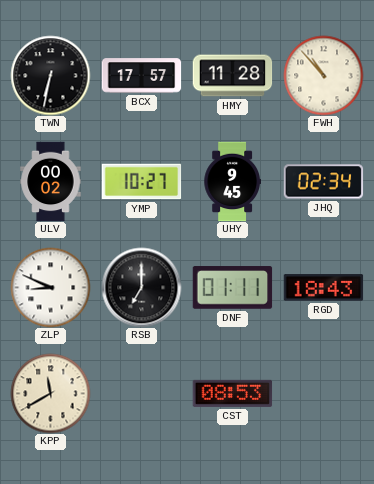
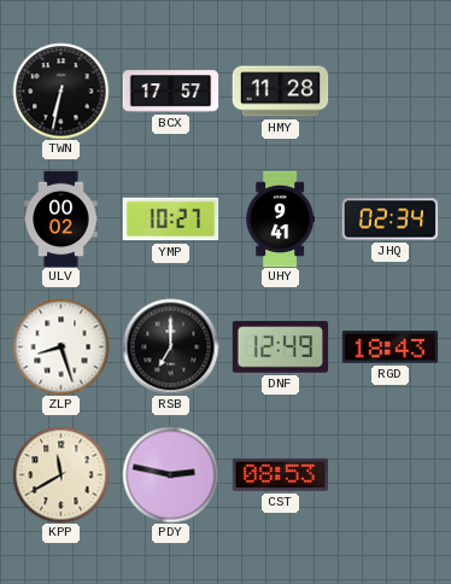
FWH: 10:53 -> none
UHY: 9:45 -> 9:41
ZLP: 8:49 -> 8:27
DNF: 01:11 -> 12:49
PDY: none -> 2:47
